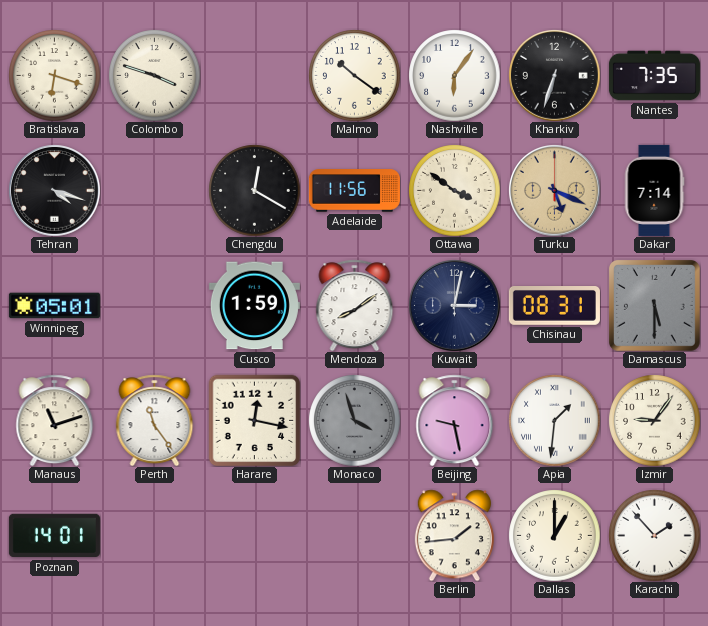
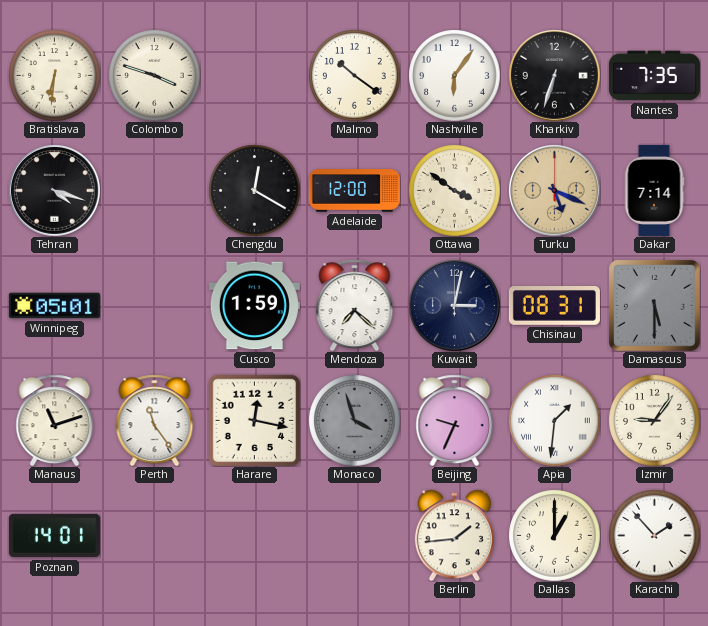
Bratislava: 6:18 -> 6:31
Adelaide: 11:56 -> 12:00
Mendoza: 8:09 -> 7:22
Beijing: 9:28 -> 9:34
